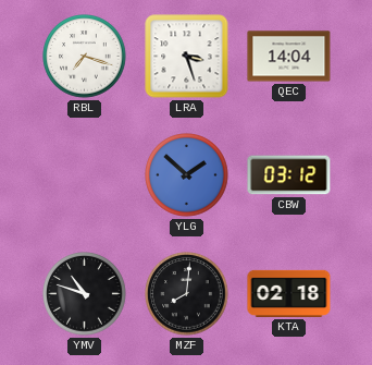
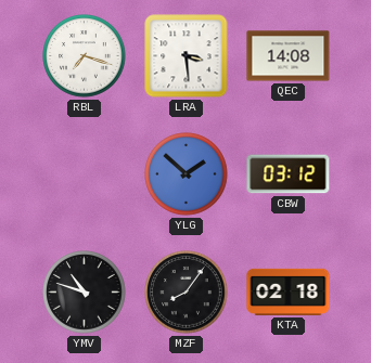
LRA: 3:27 -> 3:29
QEC: 14:04 -> 14:08
MZF: 8:01 -> 8:06
